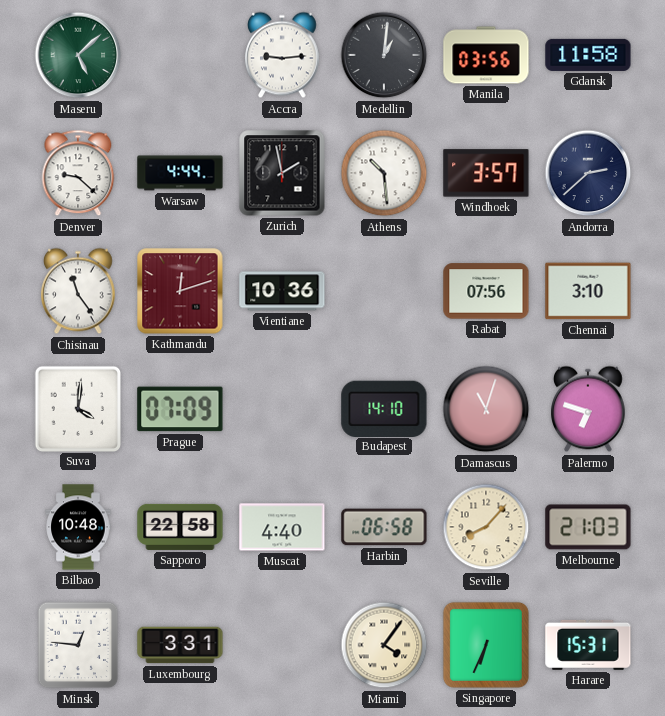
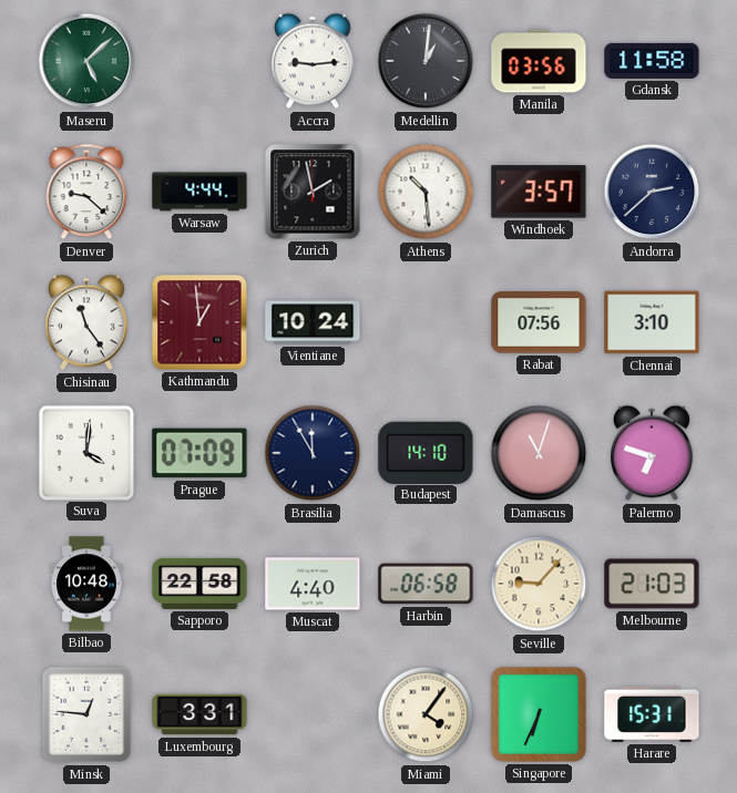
Kathmandu: 12:12 -> 12:59
Vientiane: 10:36 -> 10:24
Brasilia: none -> 11:55
Seville: 8:07 -> 9:07
